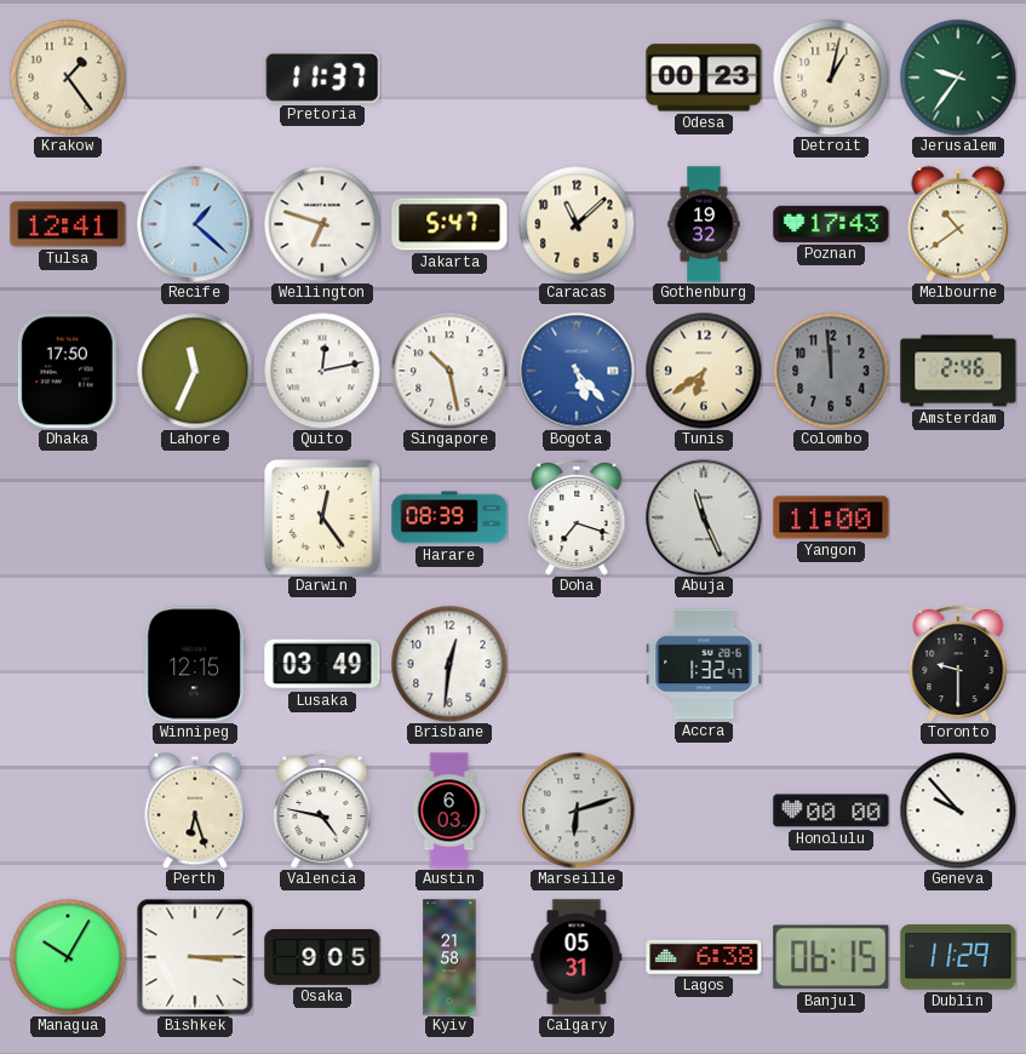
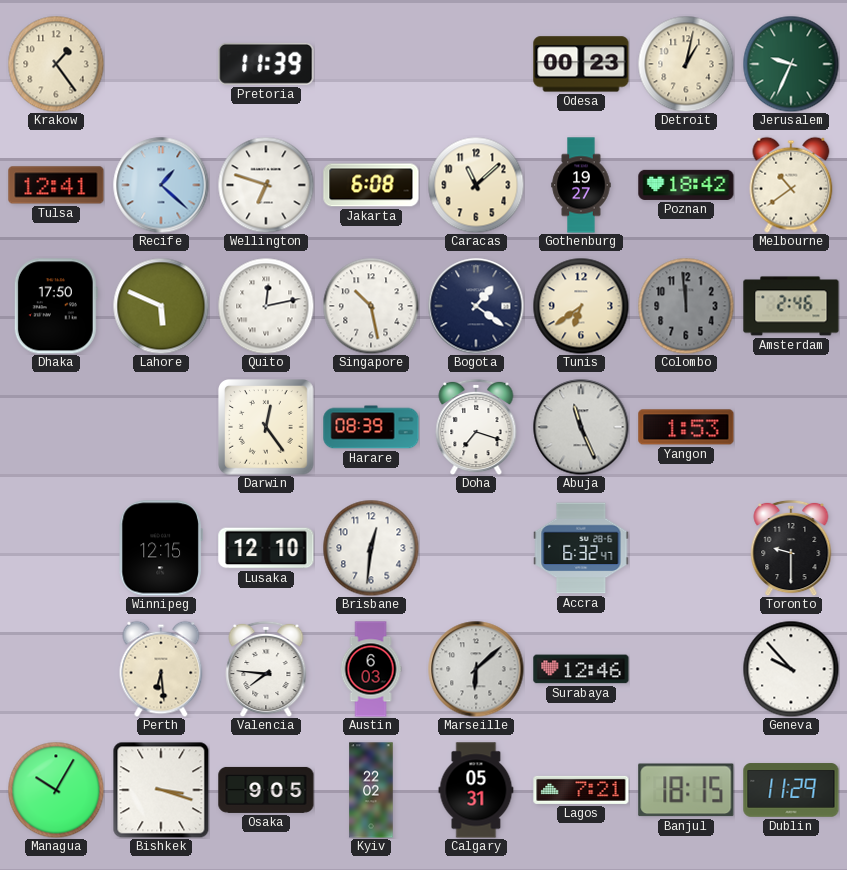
Pretoria: 11:37 -> 11:39
Jerusalem: 9:36 -> 9:34
Jakarta: 5:47 -> 6:08
Gothenburg: 19:32 -> 19:27
Poznan: 17:43 -> 18:42
Lahore: 11:34 -> 5:49
Bogota: 5:23 -> 1:21
Bogota dial: blue -> navy
Yangon: 11:00 -> 1:53
Lusaka: 03:49 -> 12:10
Accra: 1:32 -> 6:32
Perth: 6:27 -> 6:29
Valencia: 4:47 -> 7:46
Marseille: 6:12 -> 6:08
Surabaya: none -> 12:46
Honolulu: 00:00 -> none
Bishkek: 3:15 -> 3:18
Kyiv: 21:58 -> 22:02
Lagos: 6:38 -> 7:21
Banjul: 06:15 -> 18:15
